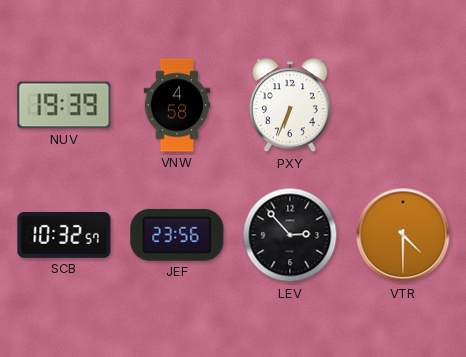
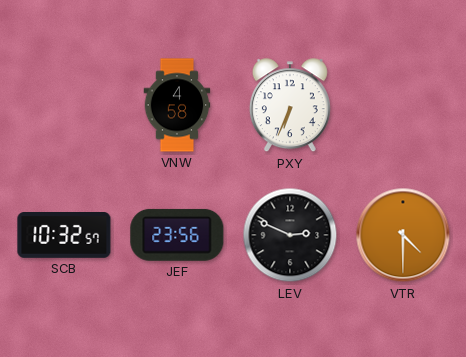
NUV: 19:39 -> none
LEV: 2:53 -> 2:49
